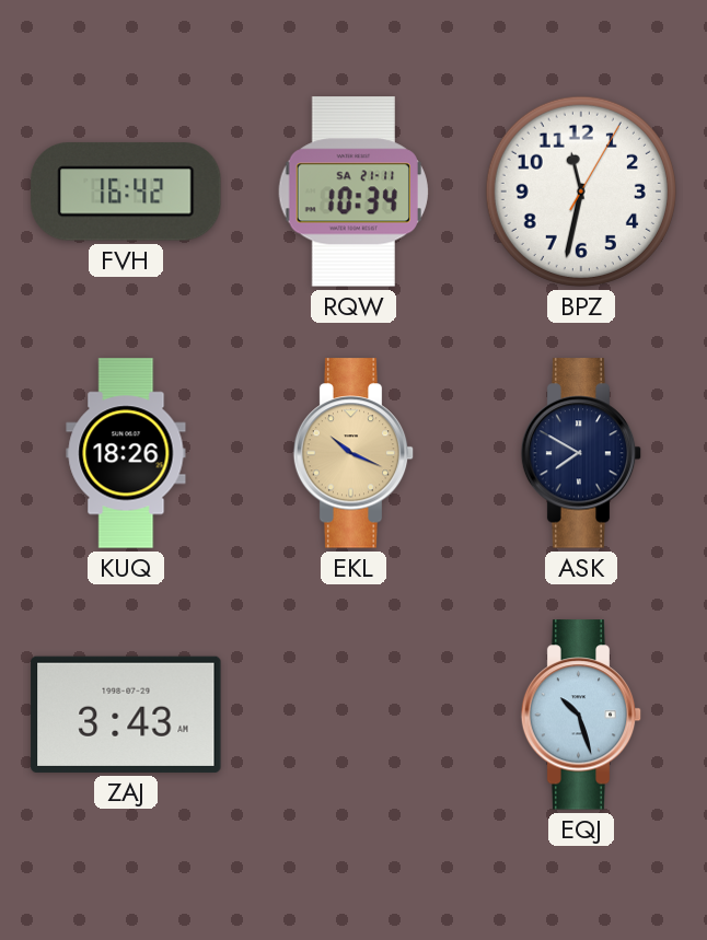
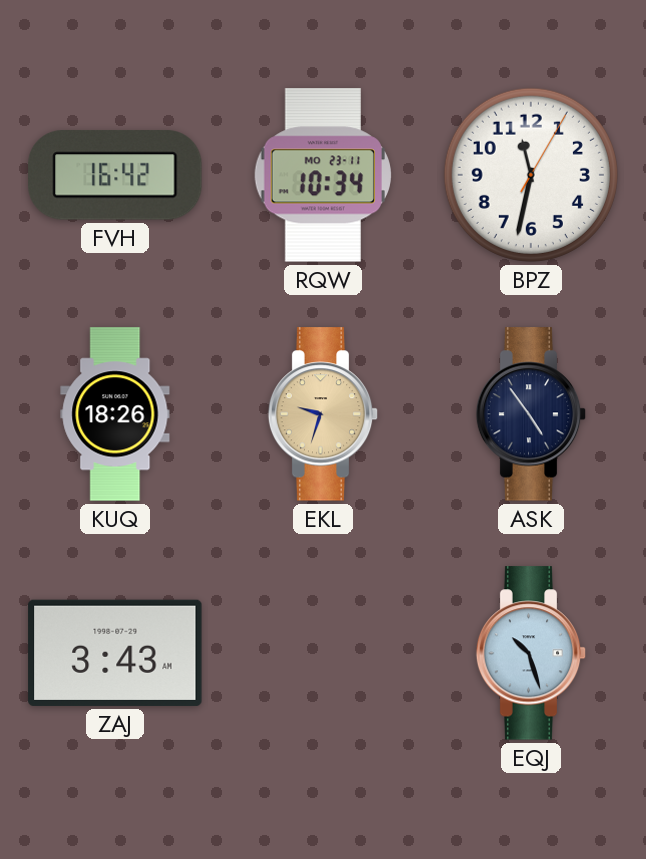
RQW date: SA 21-11 -> MO 23-11
EKL: 10:19 -> 9:33
ASK: 7:50 -> 4:54
